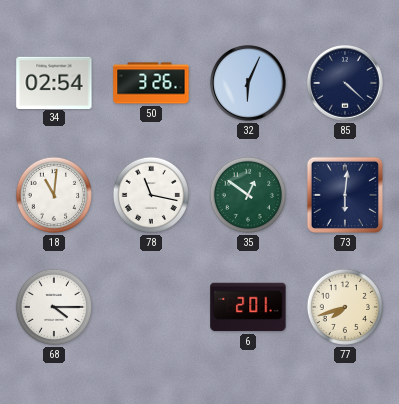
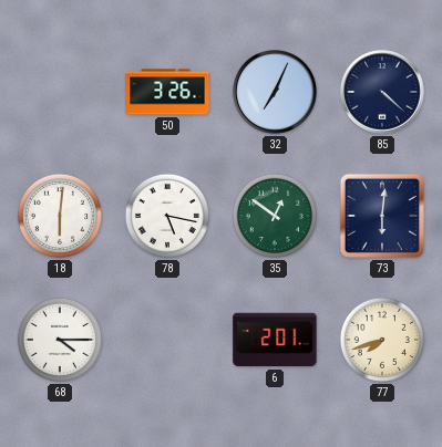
34: 02:54 -> none
32: 6:04 -> 7:04
18: 11:01 -> 6:01
78: 11:17 -> 5:17
